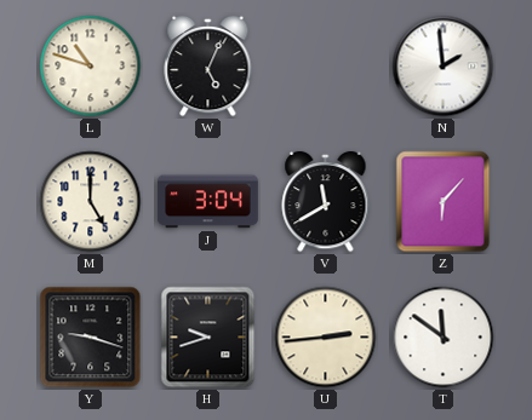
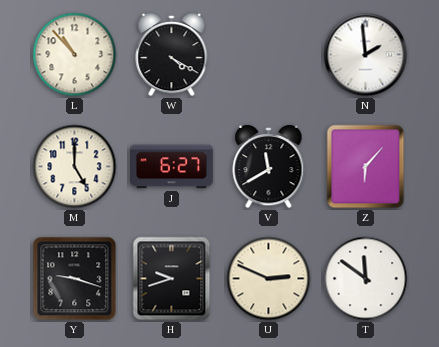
L: 10:48 -> 10:53
W: 5:04 -> 4:20
J: 3:04 -> 6:27
U: 2:44 -> 2:49
